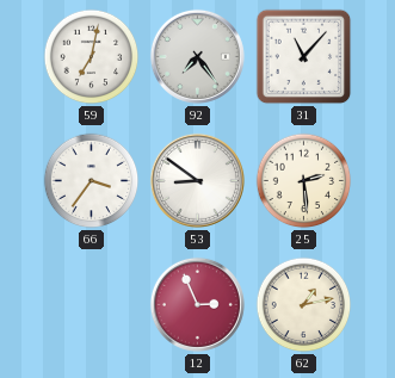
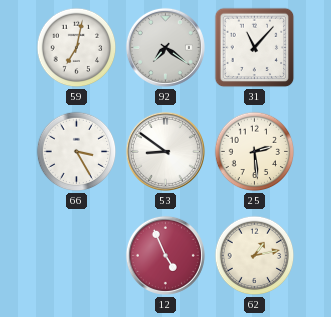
92: 7:24 -> 7:21
66: 3:36 -> 3:25
12: 2:56 -> 4:56
